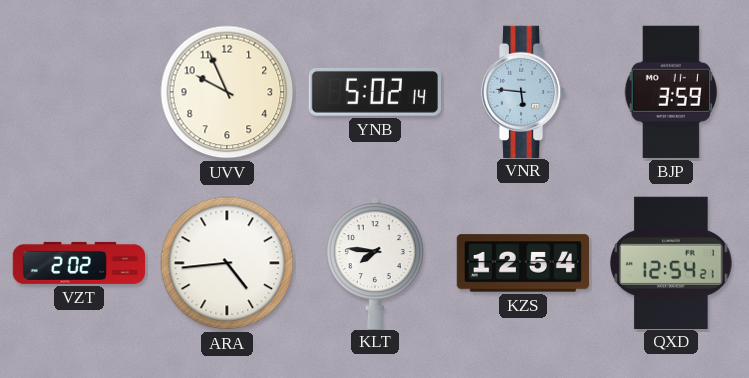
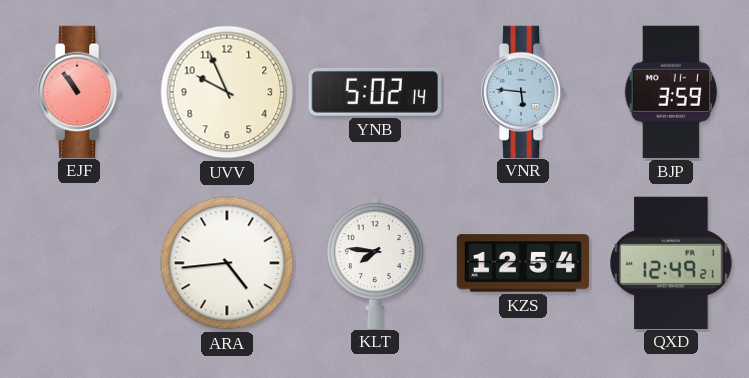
EJF: none -> 10:54
VZT: 2:02 -> none
QXD: 12:54 -> 12:49
